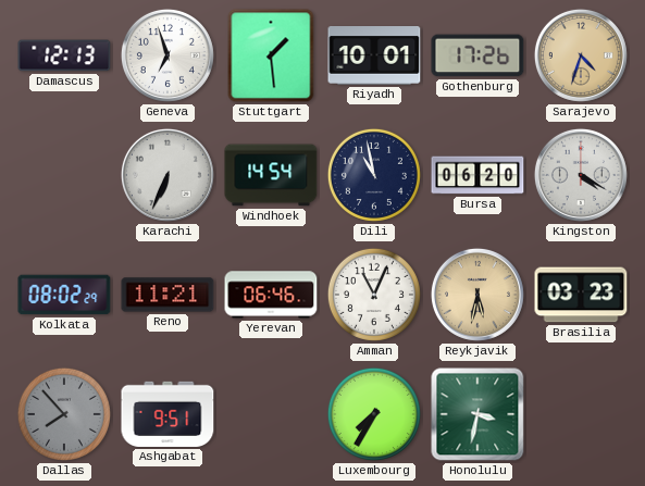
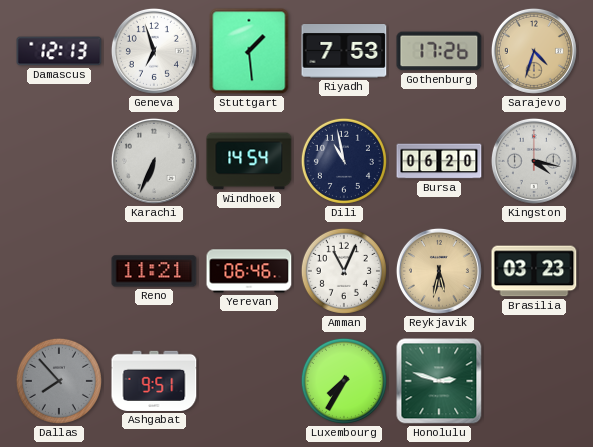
Riyadh: 10:01 -> 7:53
Kingston: 4:20 -> 4:17
Kolkata: 08:02 -> none
Honolulu: 3:32 -> 2:48
